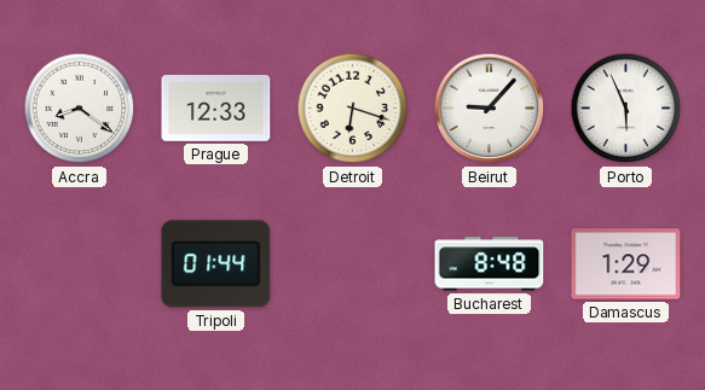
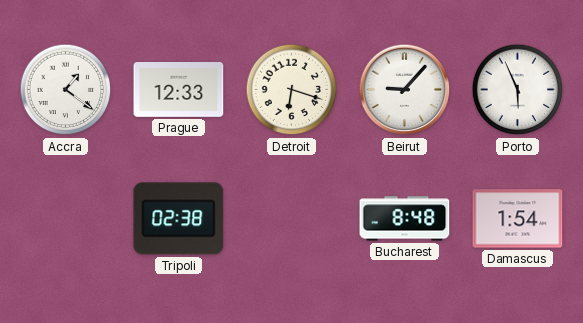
Accra: 8:21 -> 1:21
Tripoli: 01:44 -> 02:38
Damascus: 1:29 -> 1:54
